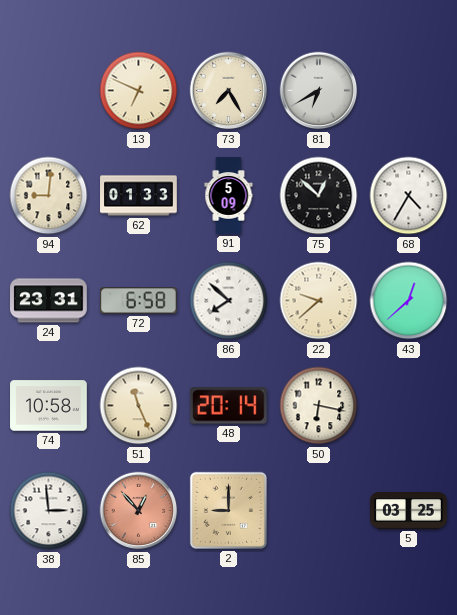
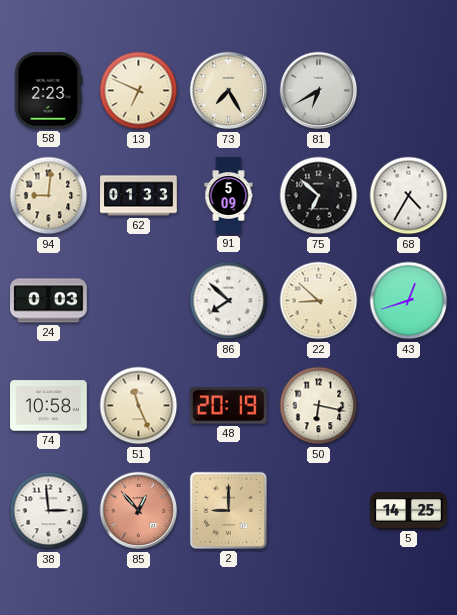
58: none -> 2:23
75: 12:52 -> 6:52
24: 23:31 -> 0:03
72: 6:58 -> none
22: 9:38 -> 8:52
43: 12:38 -> 12:42
48: 20:14 -> 20:19
5: 03:25 -> 14:25
